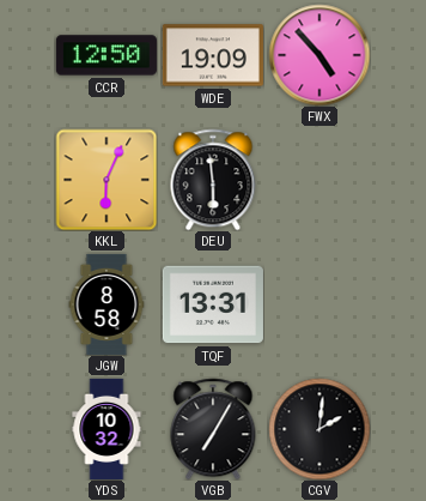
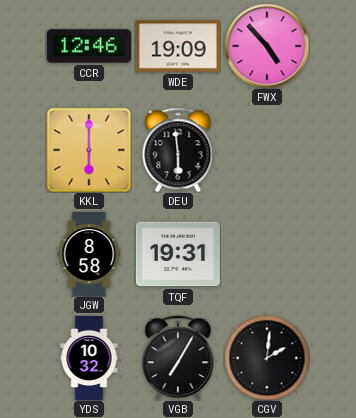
CCR: 12:50 -> 12:46
KKL: 6:04 -> 6:00
TQF: 13:31 -> 19:31
